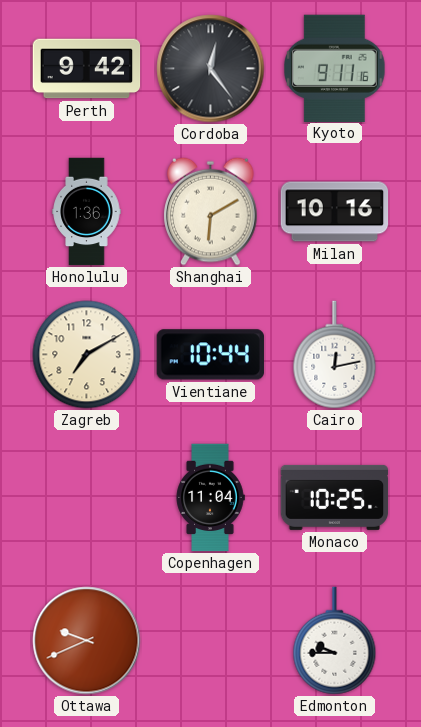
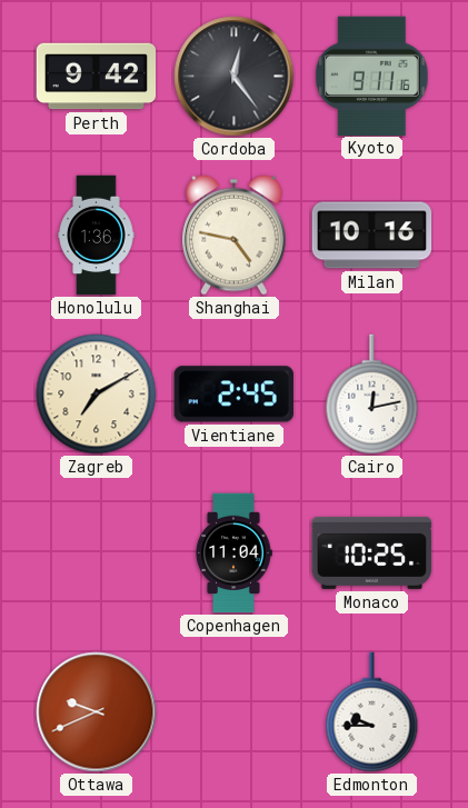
Shanghai: 6:10 -> 4:47
Vientiane: 10:44 -> 2:45
